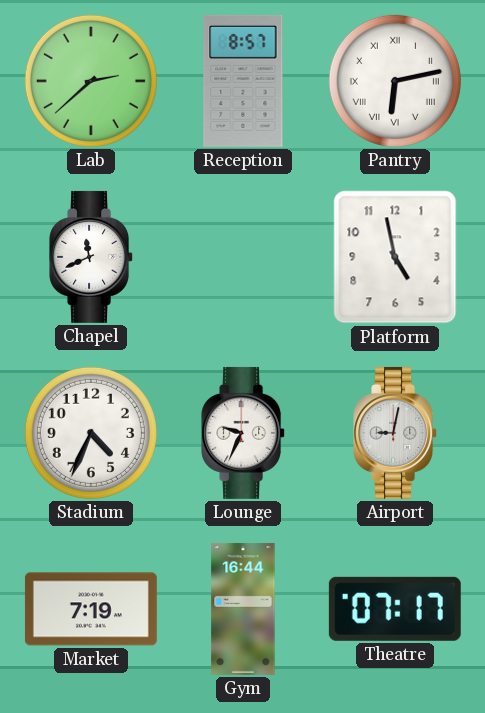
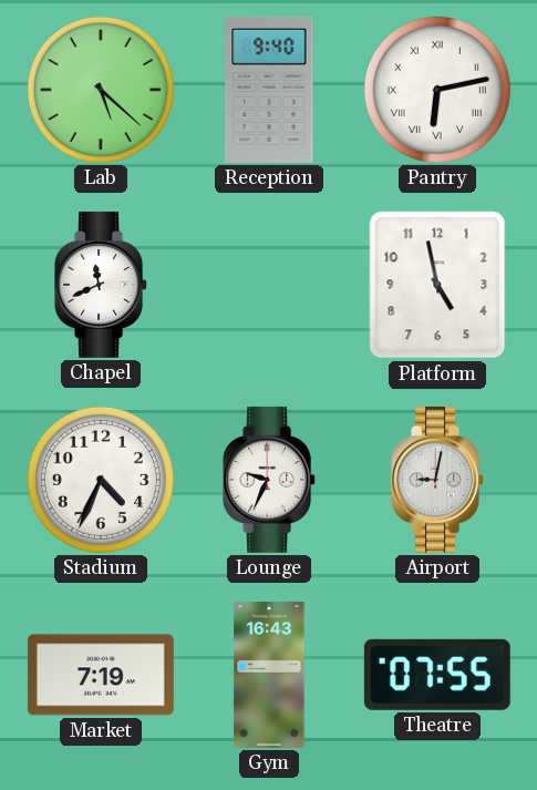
Lab: 2:38 -> 5:22
Reception: 8:57 -> 9:40
Gym: 16:44 -> 16:43
Theatre: 07:17 -> 07:55
